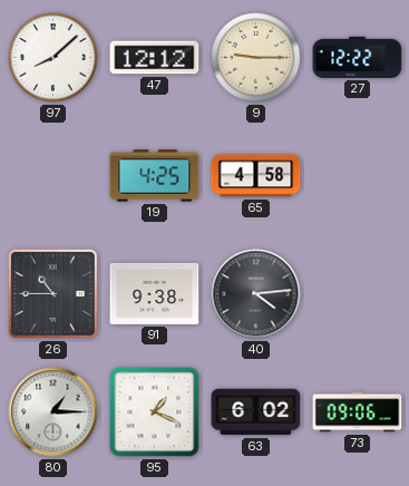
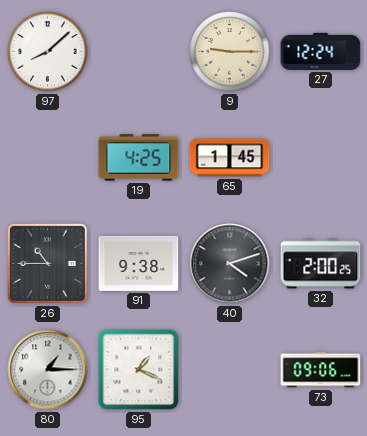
47: 12:12 -> none
27: 12:22 -> 12:24
65: 4:58 -> 1:45
40: 4:14 -> 4:12
32: none -> 2:00
63: 6:02 -> none
